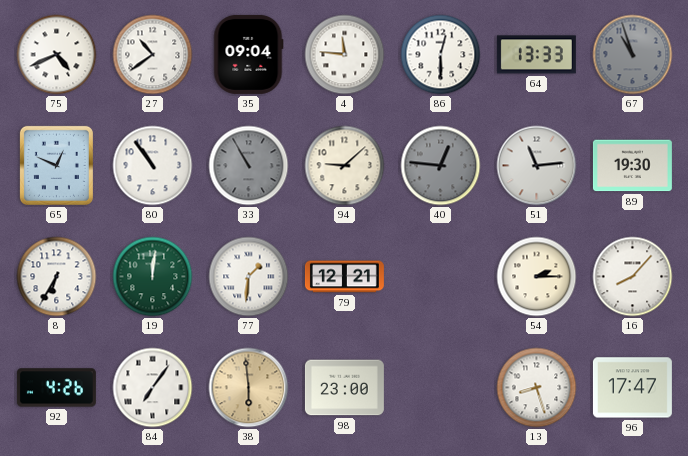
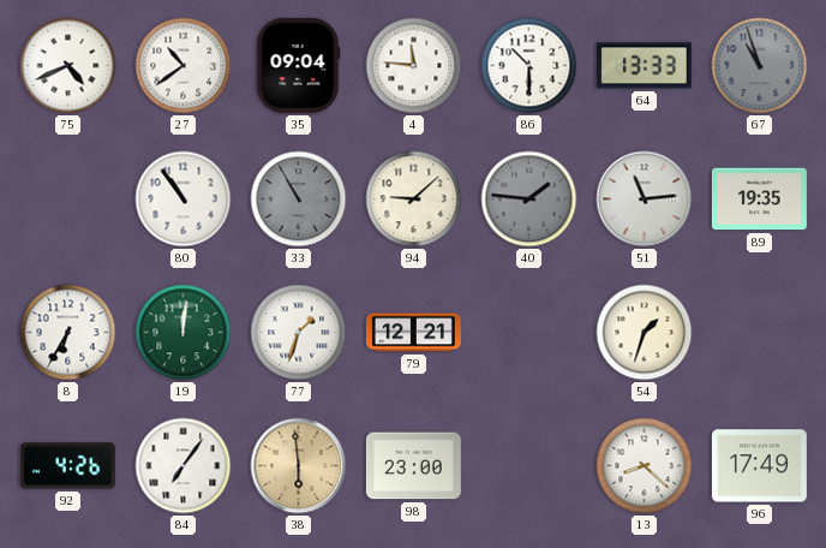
86: 12:30 -> 10:30
65: 12:49 -> none
40: 12:46 -> 1:46
89: 19:30 -> 19:35
77: 1:31 -> 1:33
54: 2:15 -> 1:33
16: 8:07 -> none
13: 8:27 -> 8:22
96: 17:47 -> 17:49
